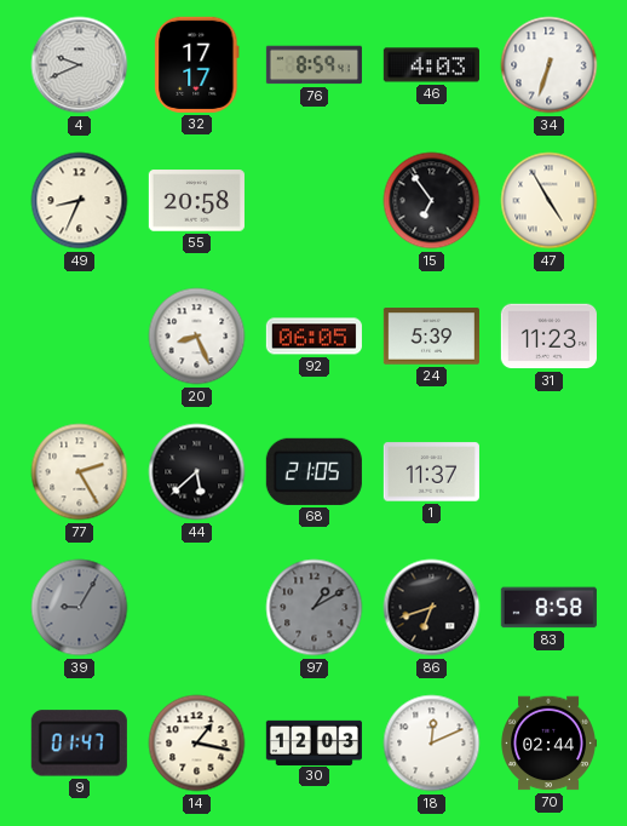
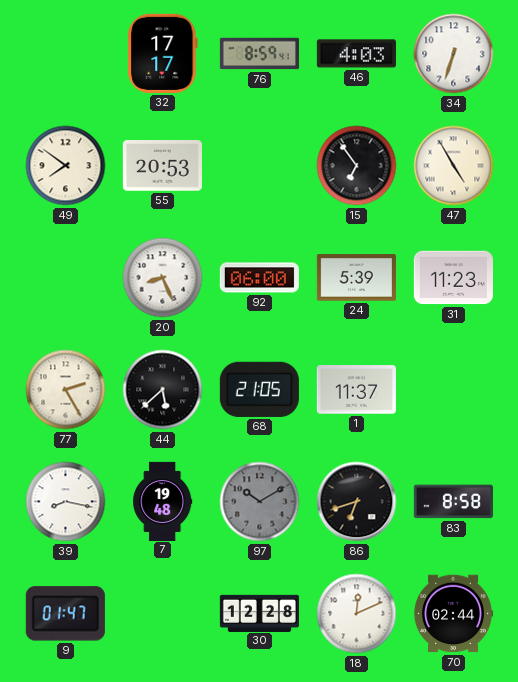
4: 9:41 -> none
49: 8:34 -> 7:51
55: 20:58 -> 20:53
92: 06:05 -> 06:00
39: 9:05 -> 8:17
39 dial: grey -> white
7: none -> 19:48
97: 1:10 -> 10:10
14: 1:17 -> none
30: 12:03 -> 12:28
